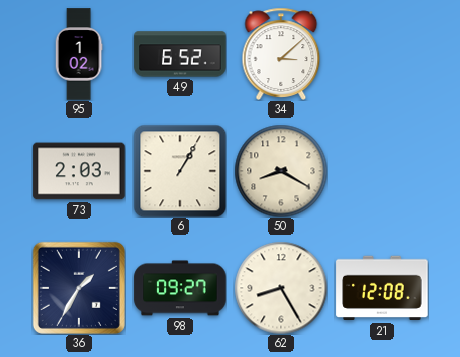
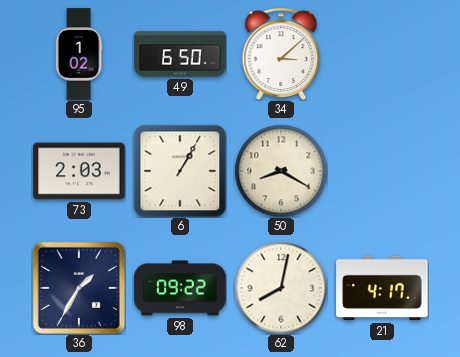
49: 6:52 -> 6:50
98: 09:27 -> 09:22
62: 8:25 -> 8:02
21: 12:08 -> 4:17
